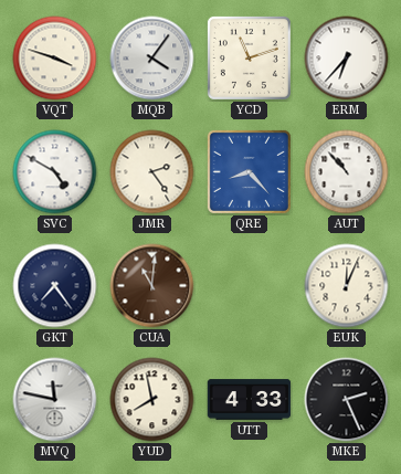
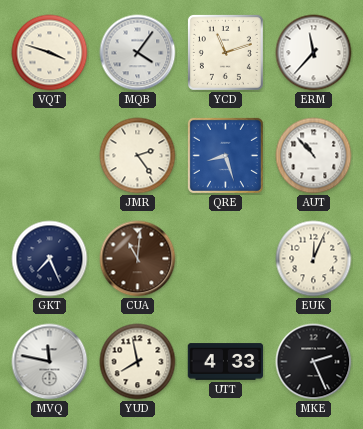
ERM: 6:37 -> 11:37
SVC: 4:50 -> none
QRE: 8:23 -> 8:27
GKT: 7:24 -> 7:26
